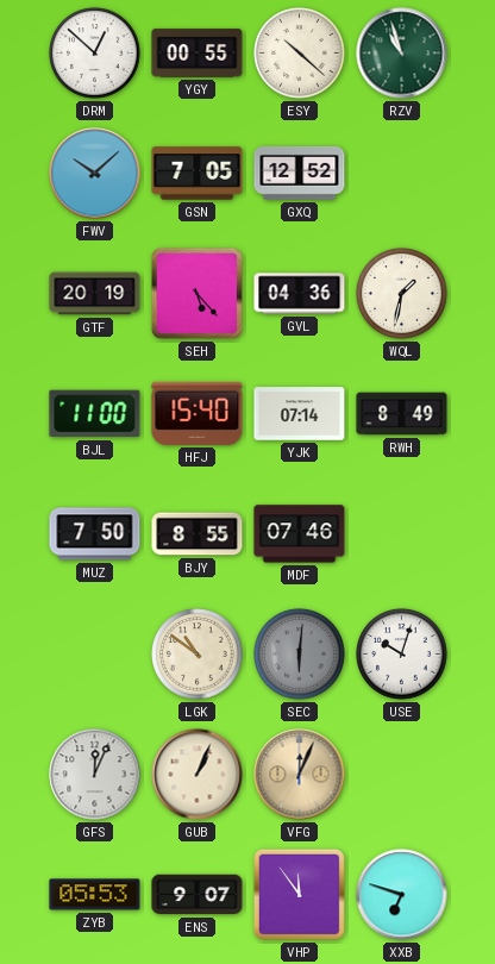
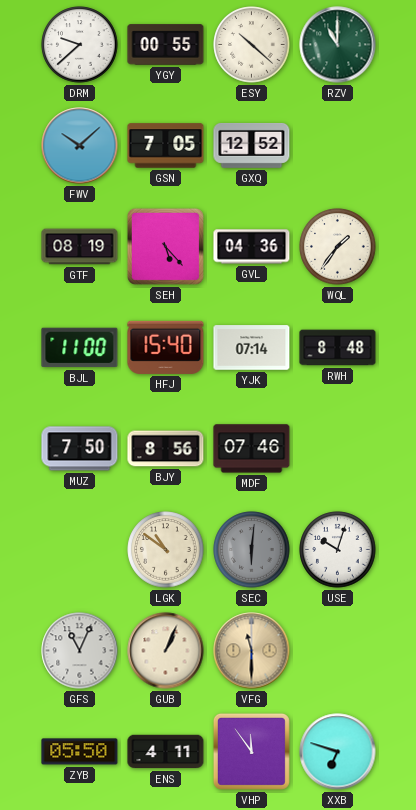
DRM: 12:52 -> 9:38
RZV: 10:57 -> 11:00
GTF: 20:19 -> 08:19
WQL: 1:32 -> 1:36
RWH: 8:49 -> 8:48
BJY: 8:55 -> 8:56
GFS: 12:04 -> 11:04
VFG: 12:04 -> 11:30
ZYB: 05:53 -> 05:50
ENS: 9:07 -> 4:11
